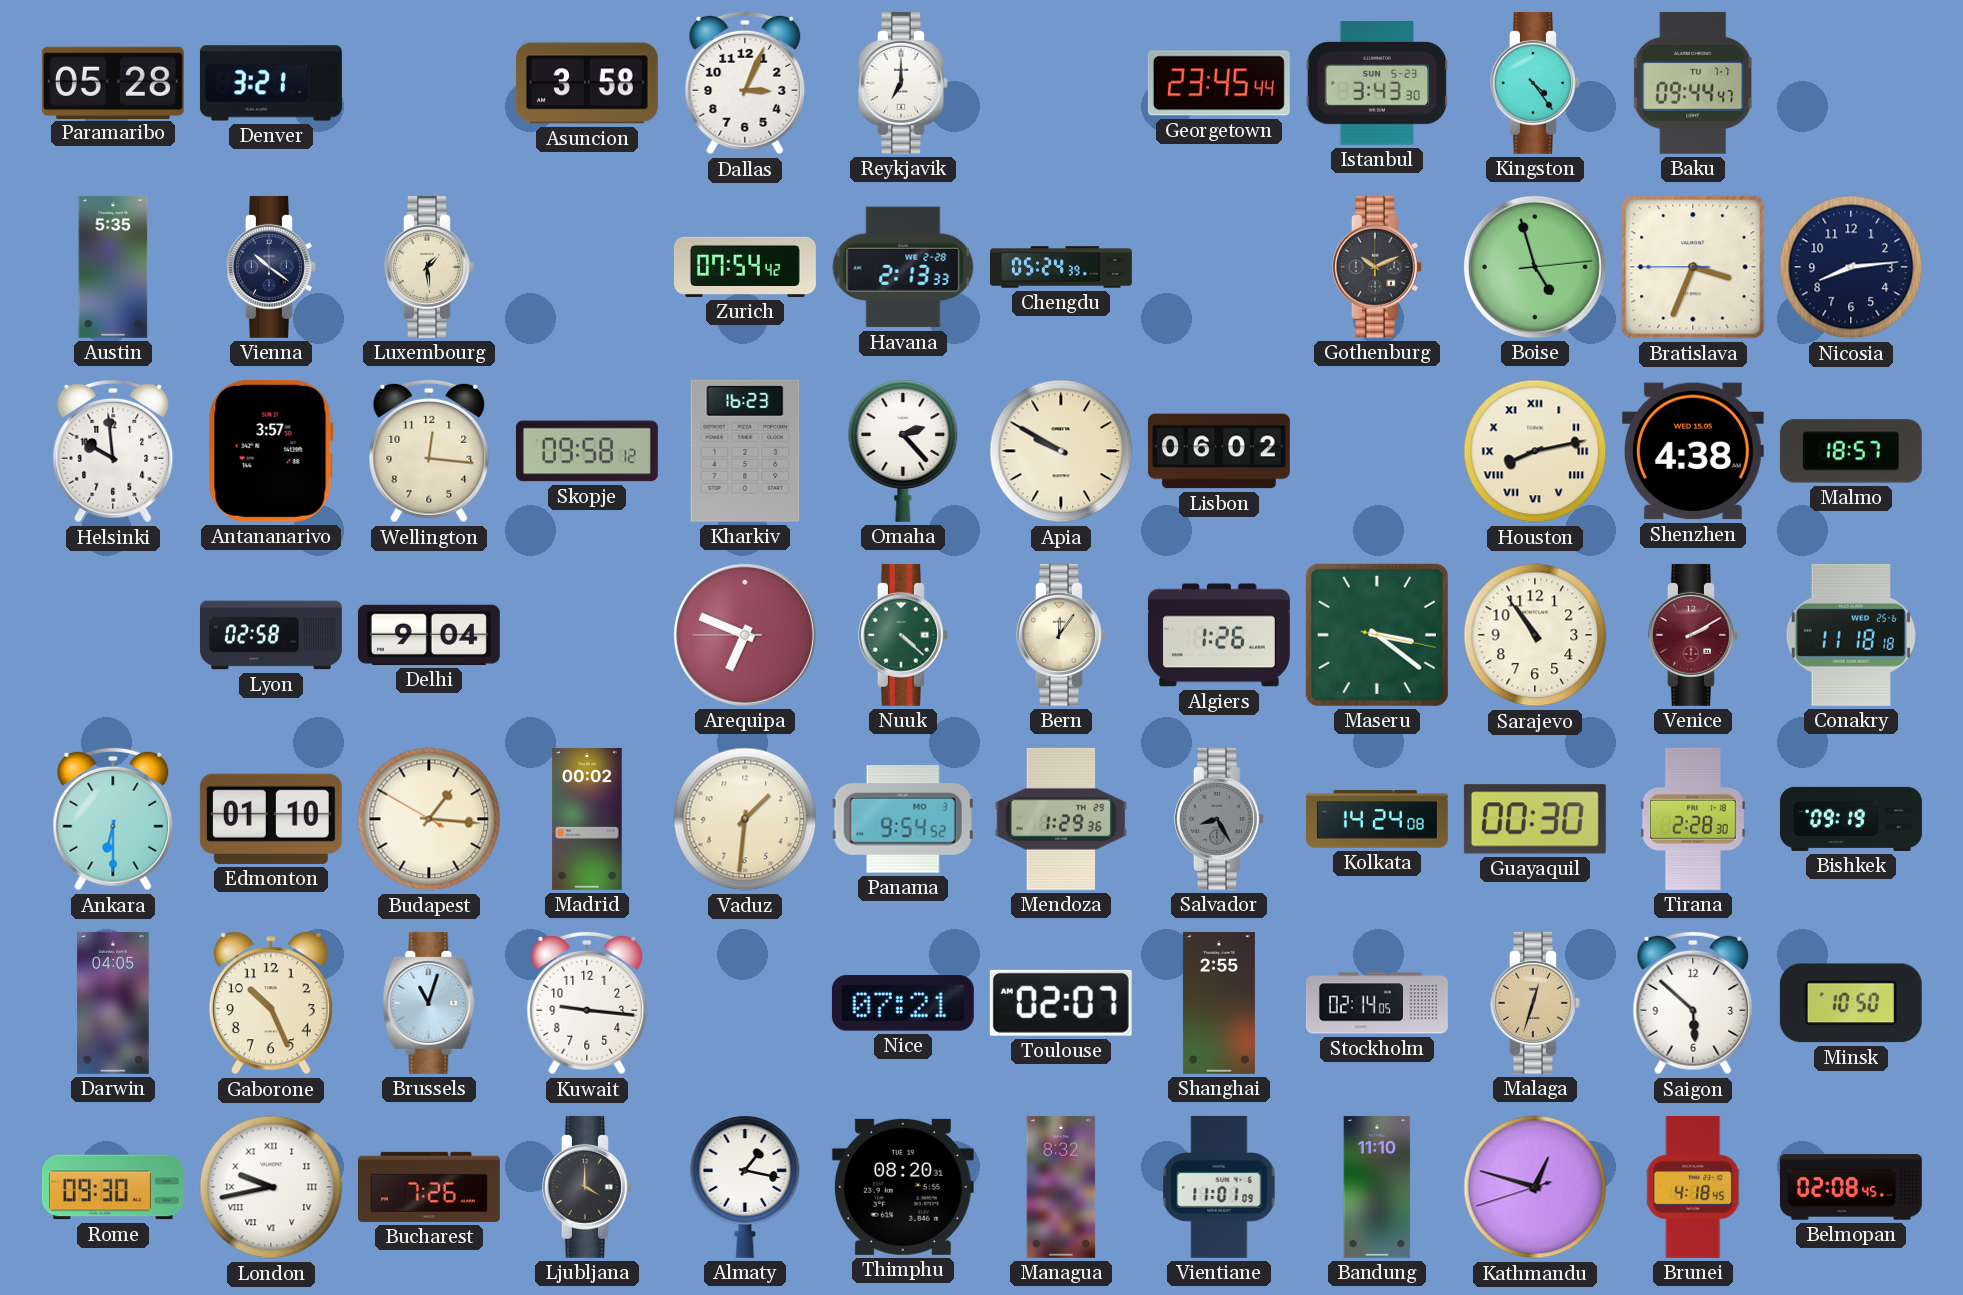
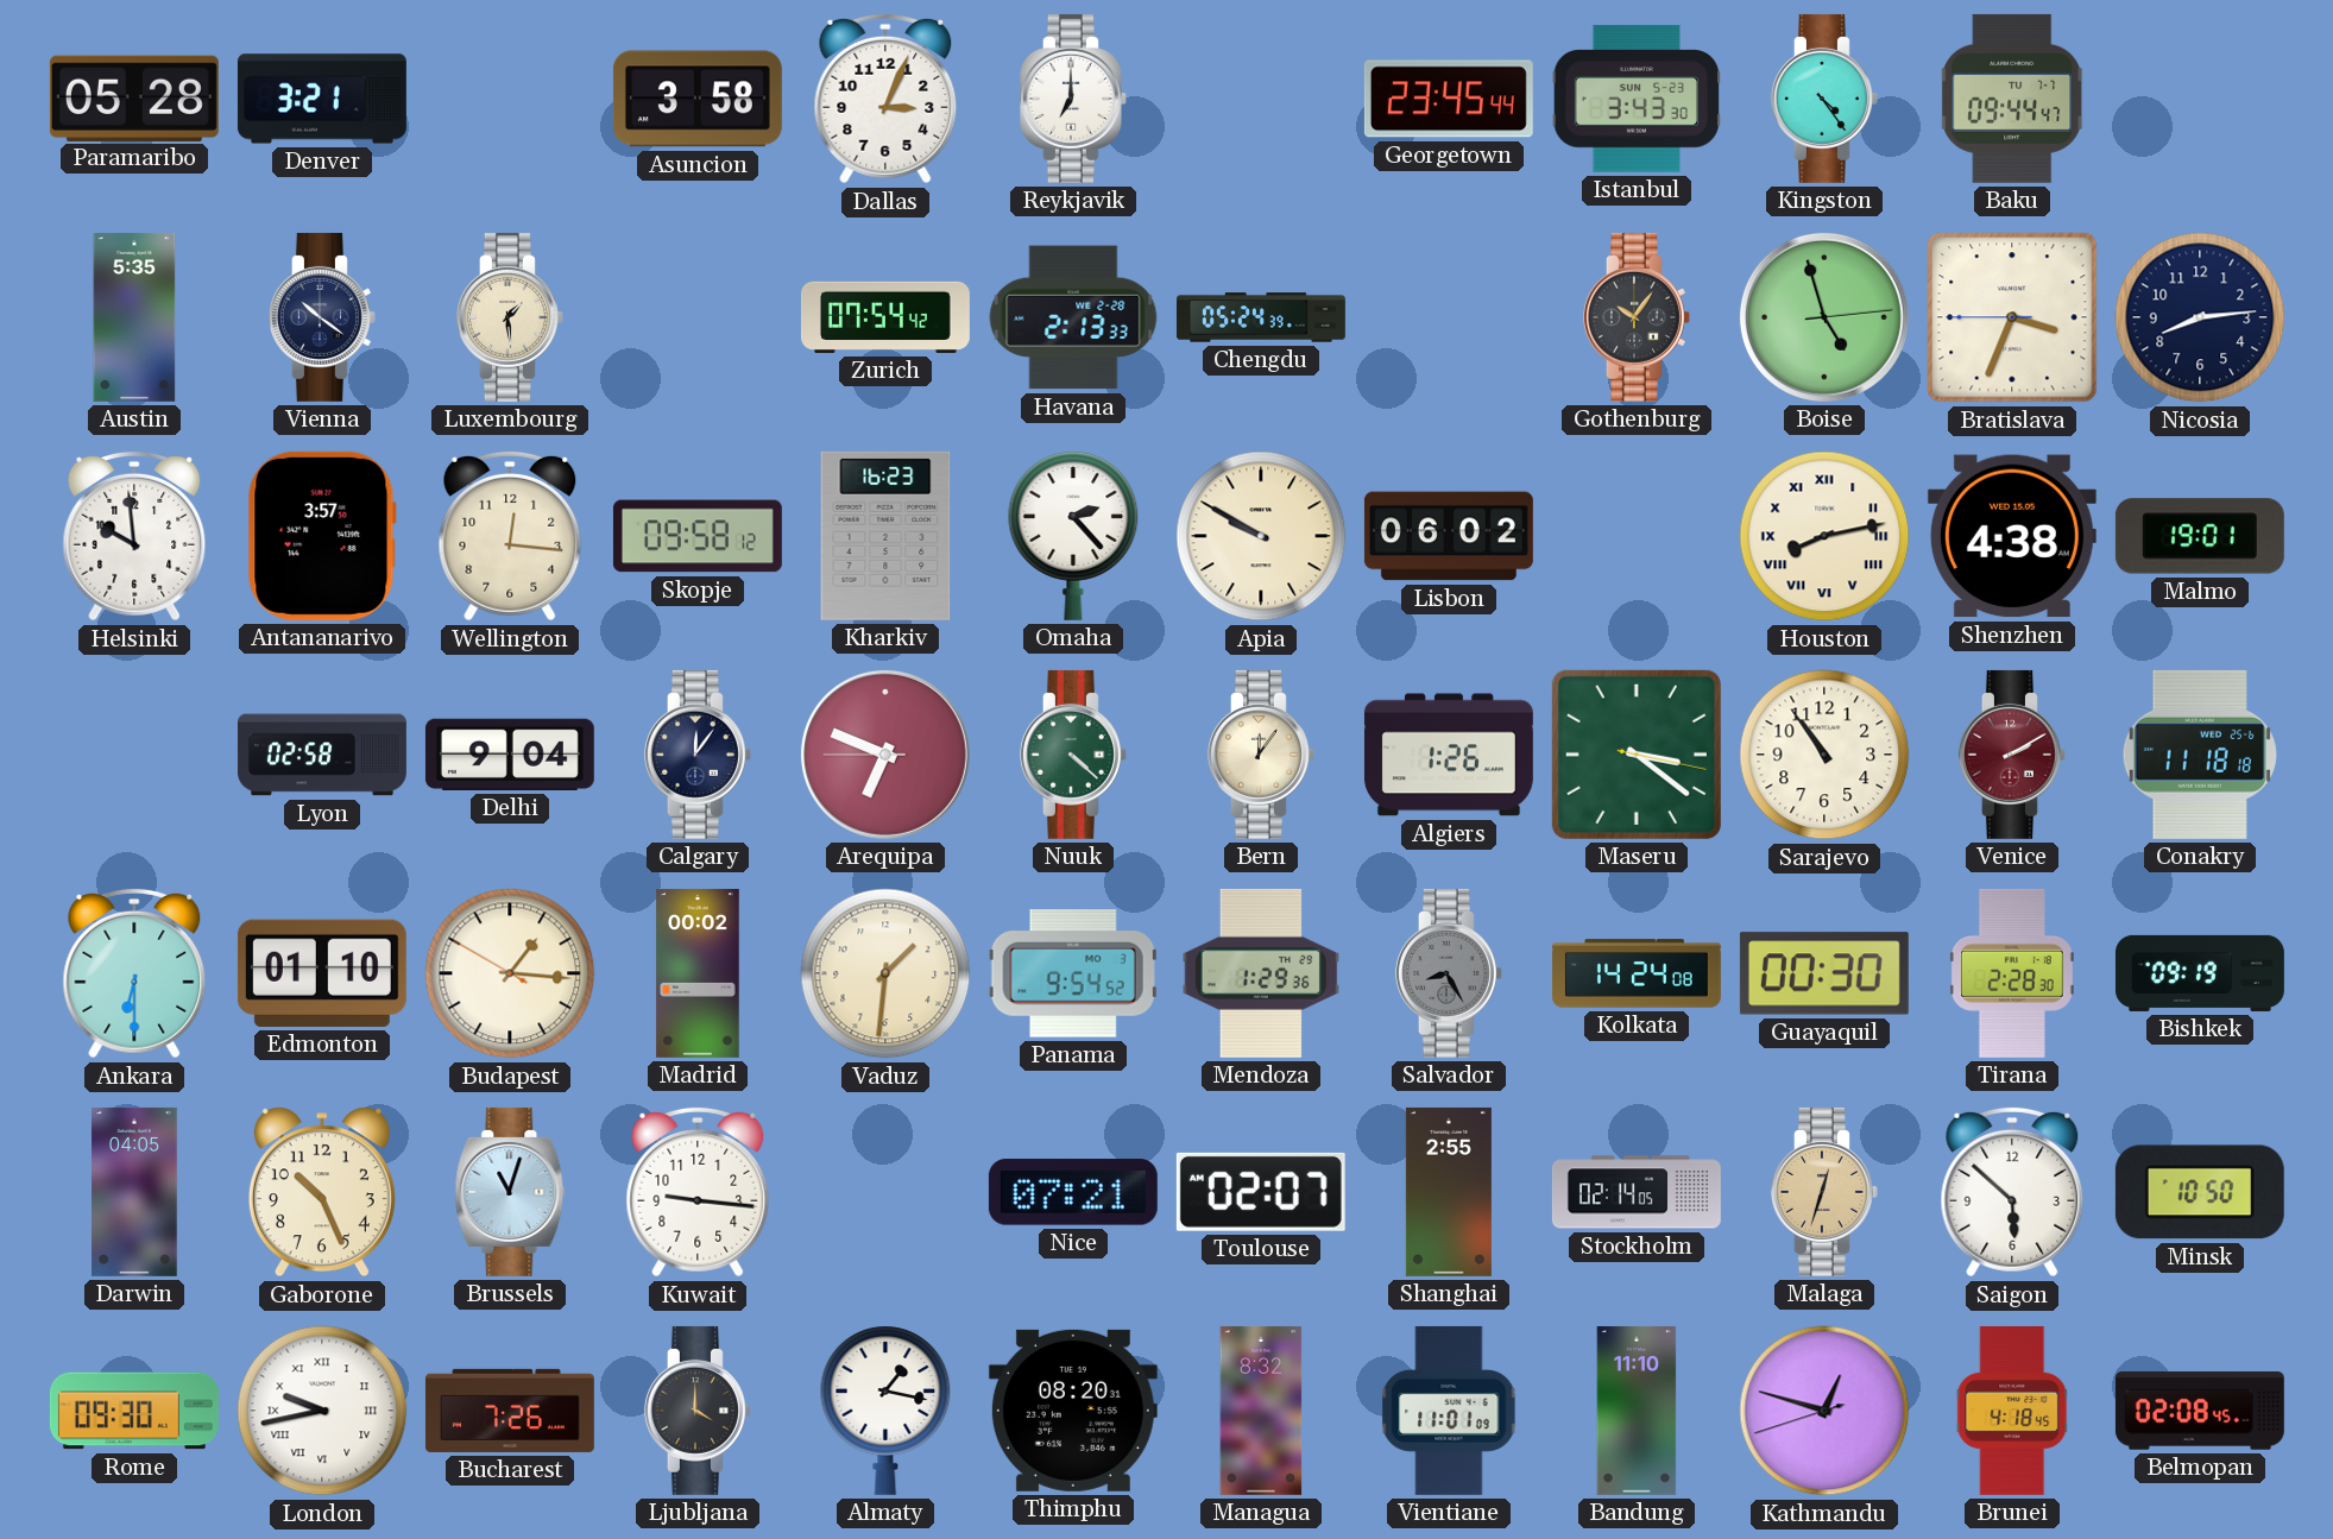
Gothenburg: 10:11 -> 10:06
Malmo: 18:57 -> 19:01
Calgary: none -> 12:06
